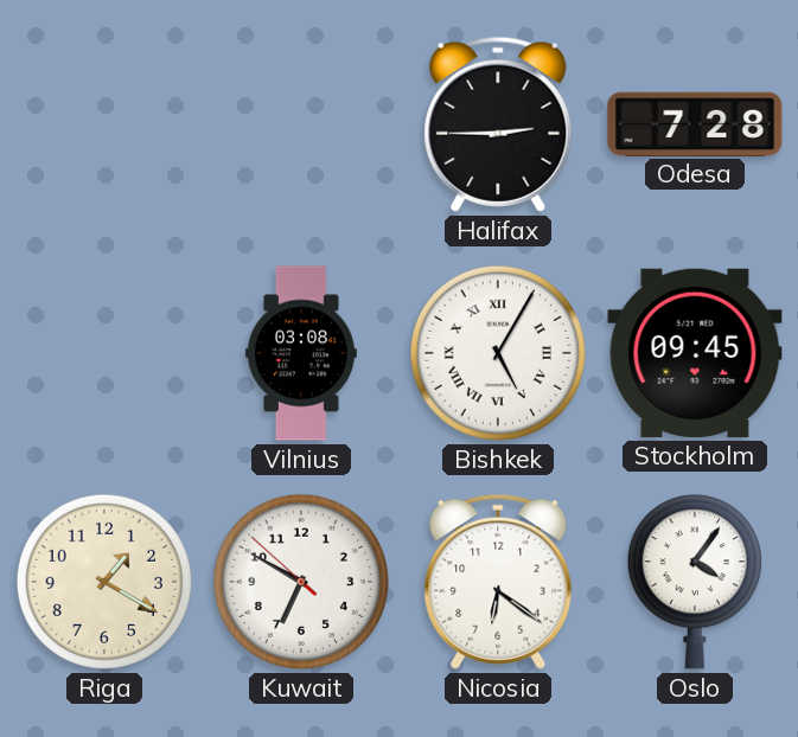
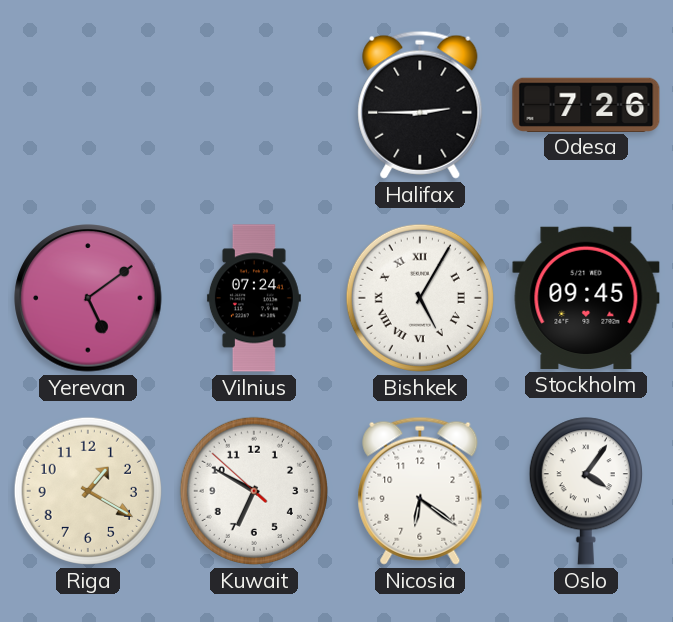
Odesa: 7:28 -> 7:26
Yerevan: none -> 5:09
Vilnius: 03:08 -> 07:24
